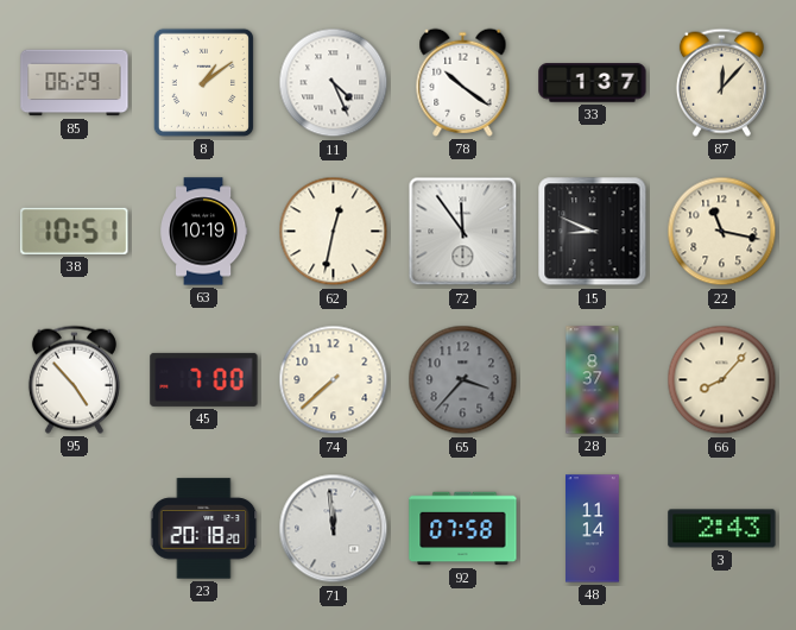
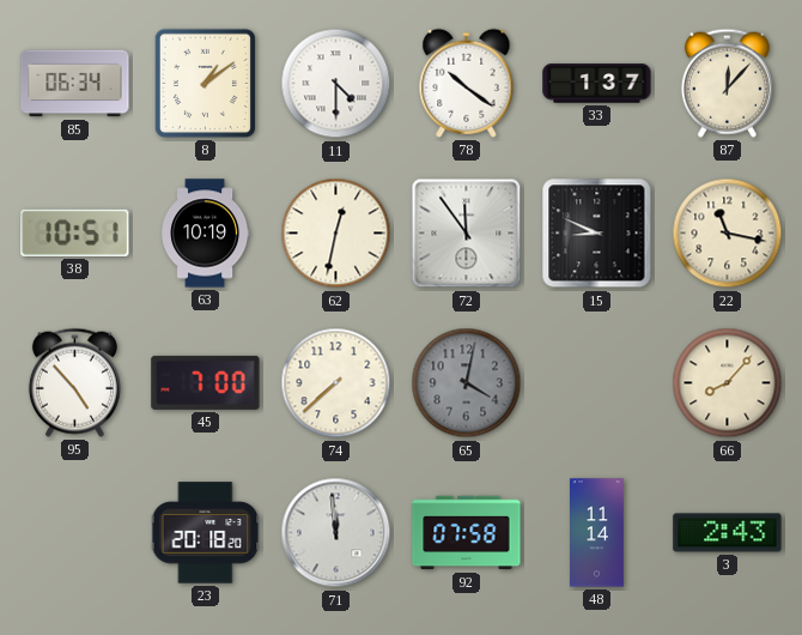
85: 06:29 -> 06:34
11: 4:26 -> 4:30
65: 3:37 -> 4:02
28: 8:37 -> none
